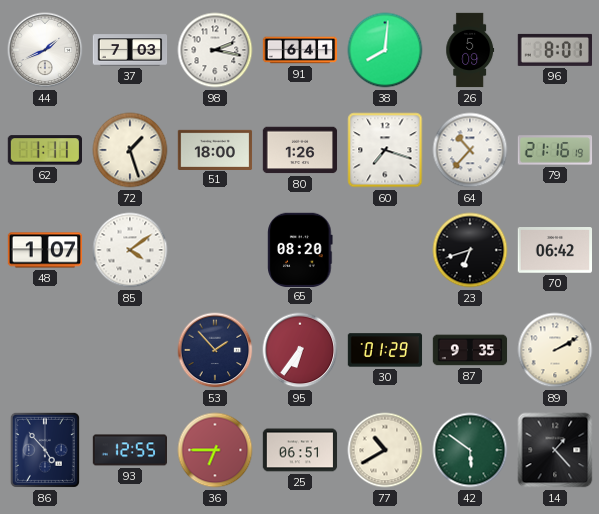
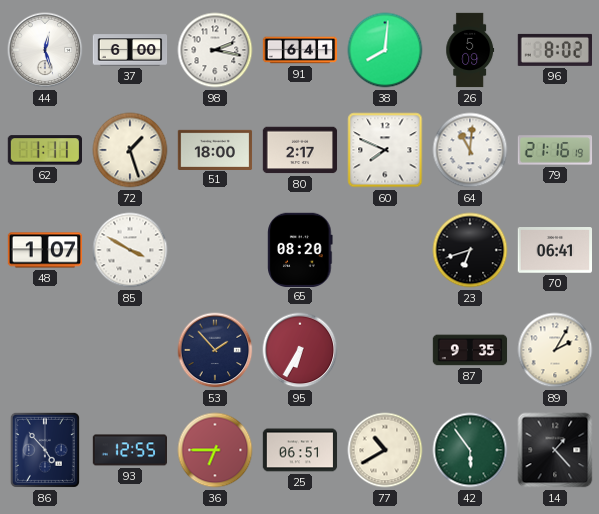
44: 1:41 -> 12:27
37: 7:03 -> 6:00
96: 8:01 -> 8:02
80: 1:26 -> 2:17
60: 7:18 -> 7:49
64: 10:37 -> 11:01
85: 4:09 -> 3:50
70: 06:42 -> 06:41
95: 6:36 -> 6:35
30: 01:29 -> none
89: 2:10 -> 2:05
42: 5:51 -> 5:54
